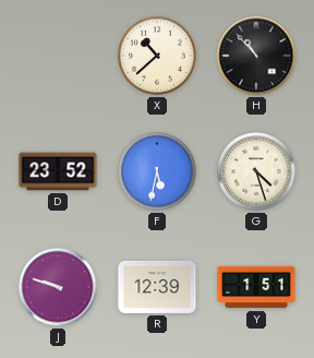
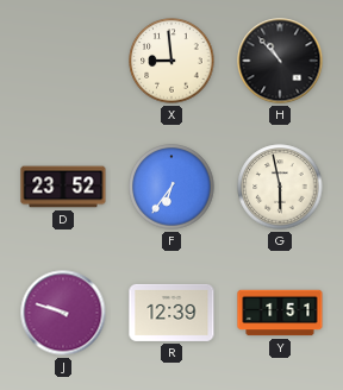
X: 10:38 -> 8:59
F: 5:32 -> 6:36
G: 4:27 -> 5:58
